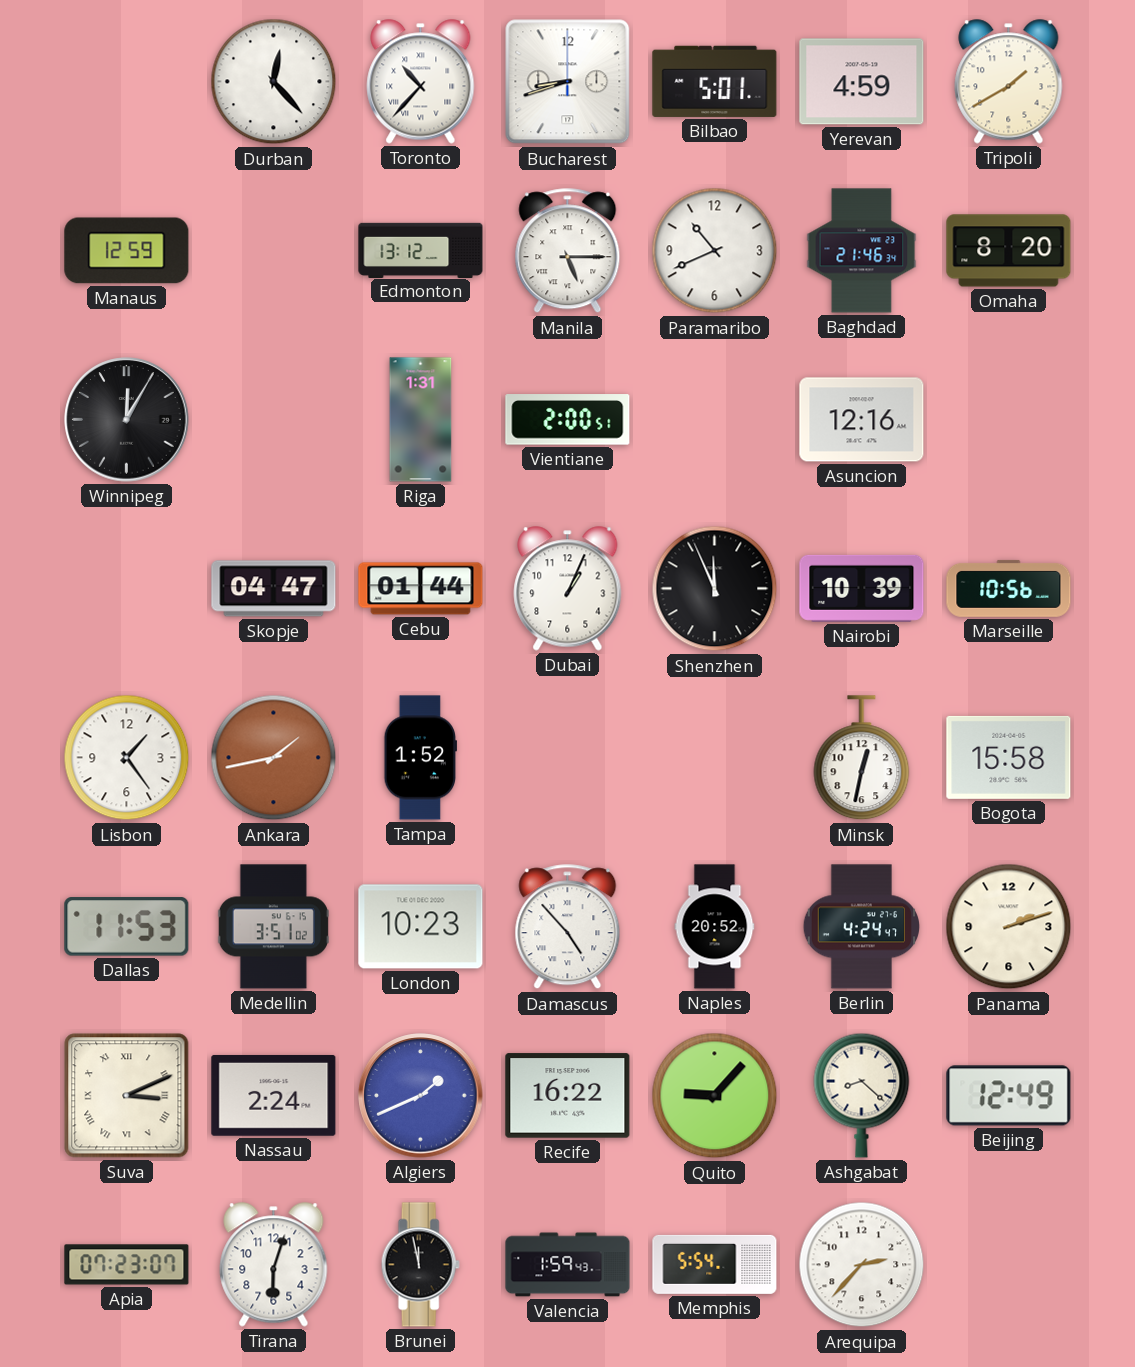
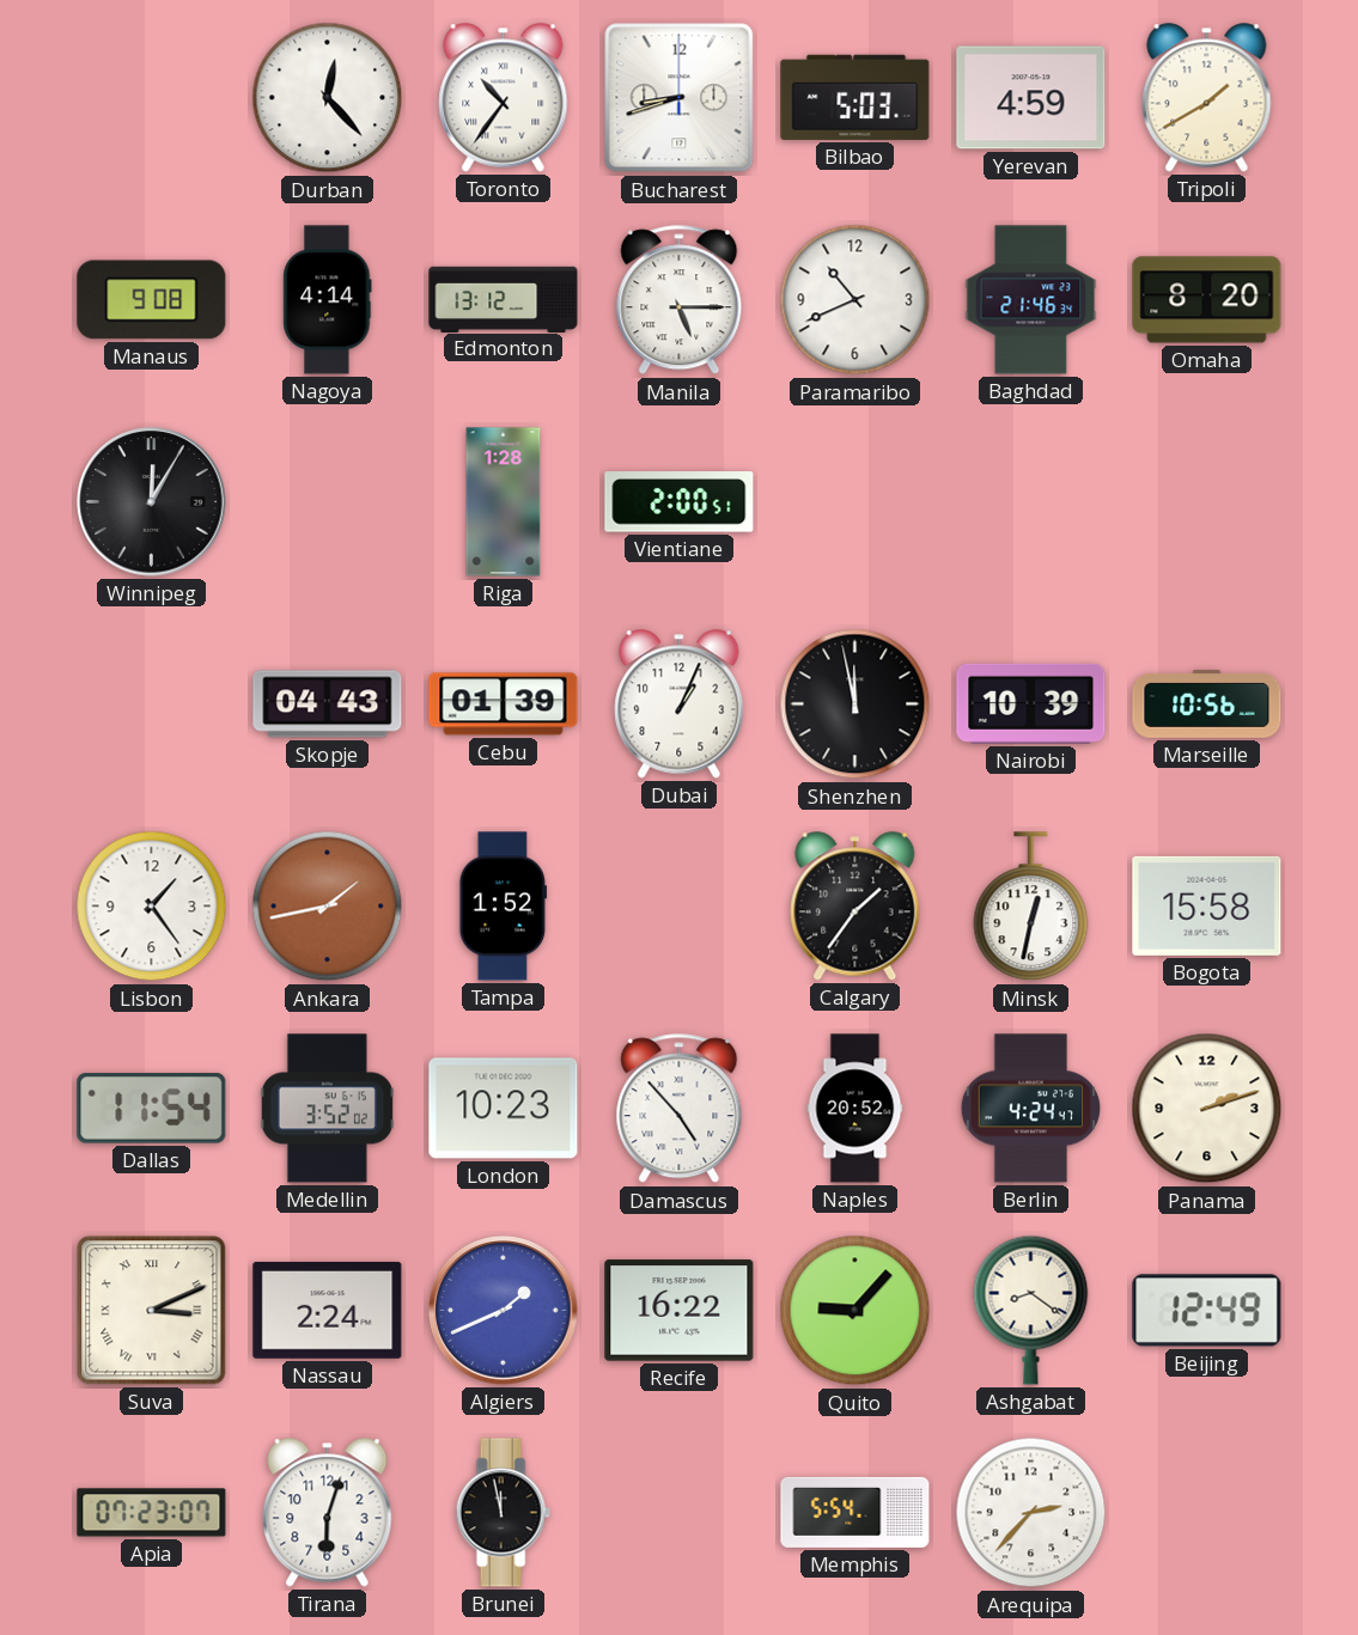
Toronto: 10:37 -> 10:36
Bilbao: 5:01 -> 5:03
Manaus: 12:59 -> 9:08
Nagoya: none -> 4:14
Riga: 1:31 -> 1:28
Asuncion: 12:16 -> none
Skopje: 04:47 -> 04:43
Cebu: 01:44 -> 01:39
Shenzhen: 11:56 -> 11:58
Calgary: none -> 1:36
Dallas: 11:53 -> 11:54
Medellin: 3:51 -> 3:52
Ashgabat: 8:22 -> 8:21
Valencia: 1:59 -> none
